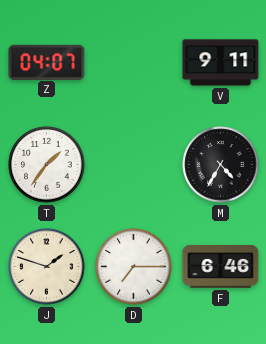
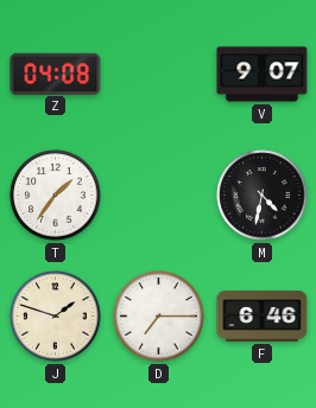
Z: 04:07 -> 04:08
V: 9:11 -> 9:07
M: 4:35 -> 4:32
